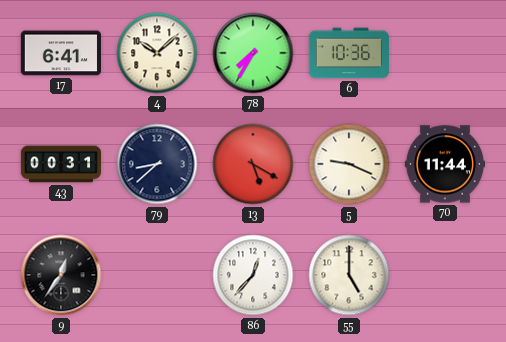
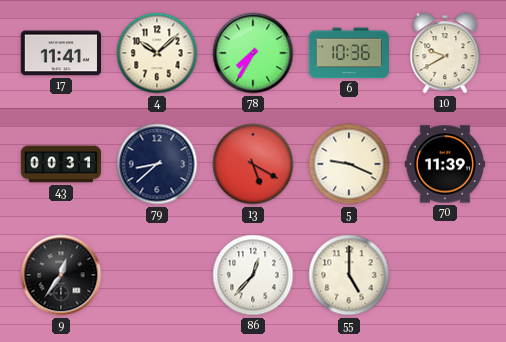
17: 6:41 -> 11:41
10: none -> 9:40
70: 11:44 -> 11:39
